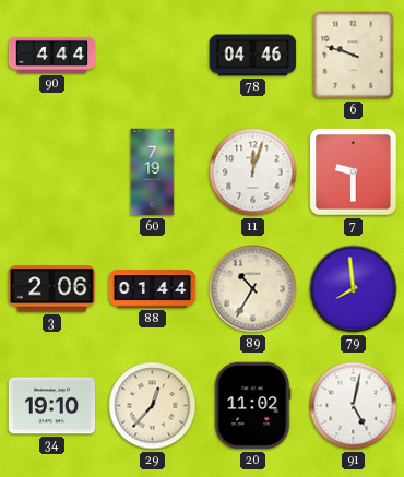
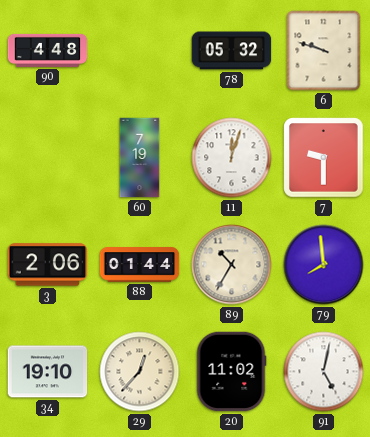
90: 4:44 -> 4:48
78: 04:46 -> 05:32
